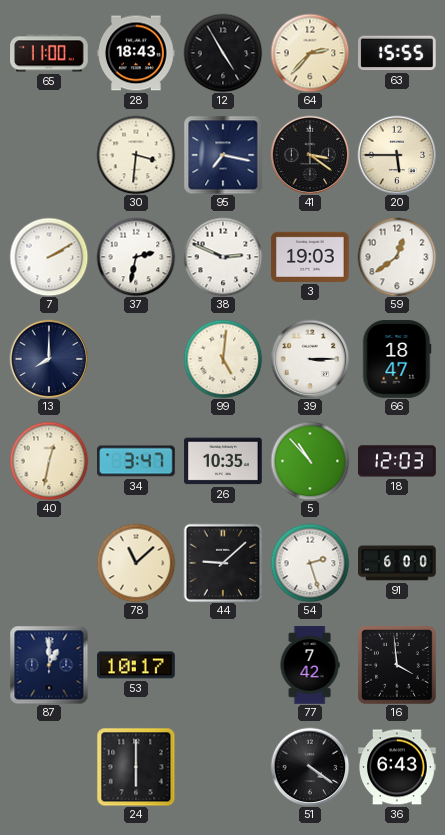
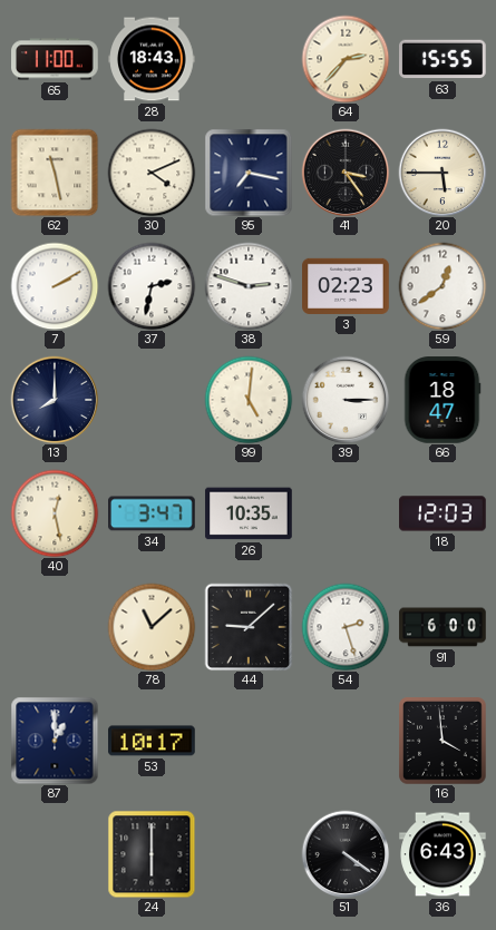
12: 4:55 -> none
62: none -> 11:28
30: 3:31 -> 4:11
41: 3:21 -> 3:24
38: 2:49 -> 2:48
3: 19:03 -> 02:23
40: 12:32 -> 12:28
5: 10:53 -> none
77: 7:42 -> none
